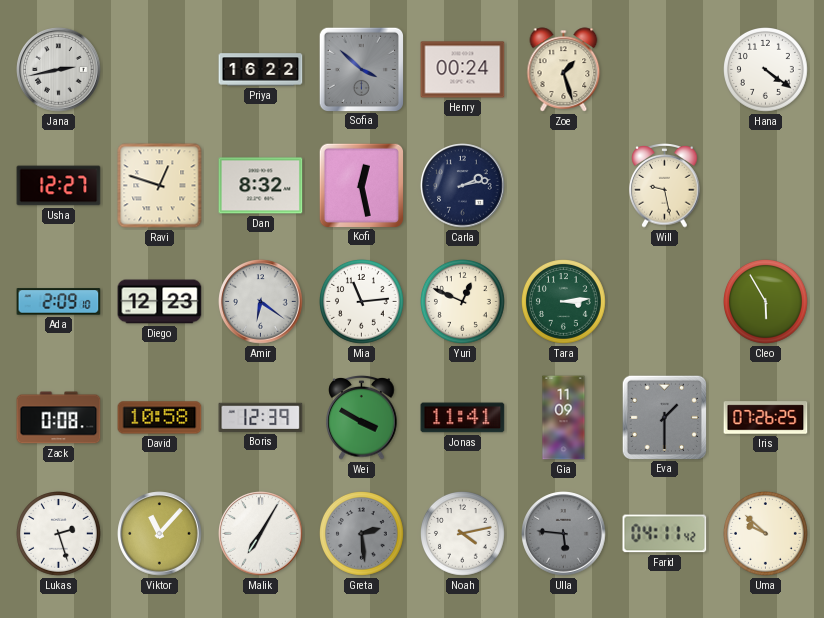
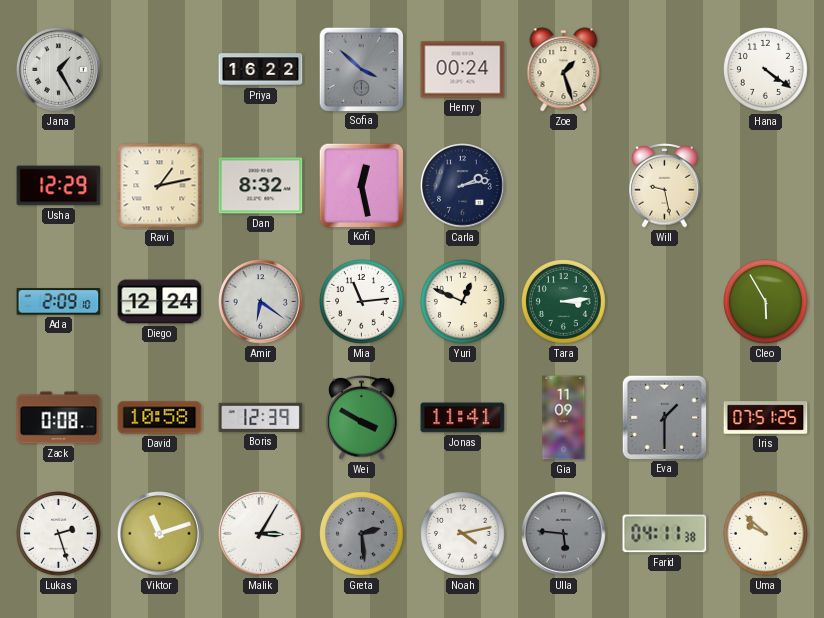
Jana: 2:43 -> 1:25
Usha: 12:27 -> 12:29
Ravi: 12:48 -> 1:13
Diego: 12:23 -> 12:24
Iris: 07:26 -> 07:51
Viktor: 11:07 -> 11:12
Malik: 7:05 -> 3:05
Farid: 04:11:42 -> 04:11:38
